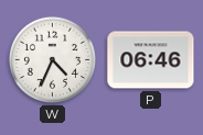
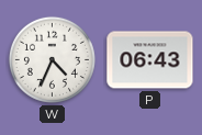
P: 06:46 -> 06:43
